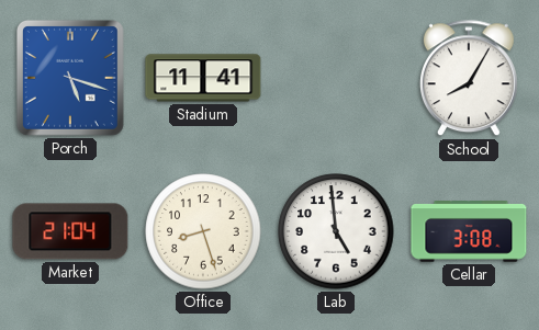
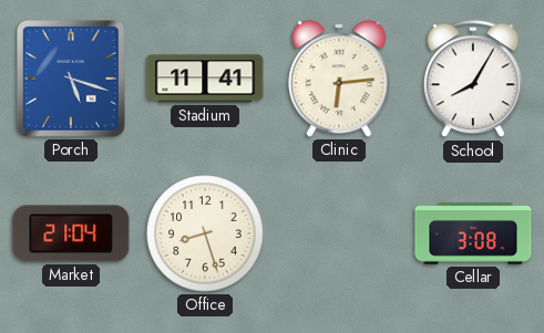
Clinic: none -> 6:14
Lab: 4:59 -> none
